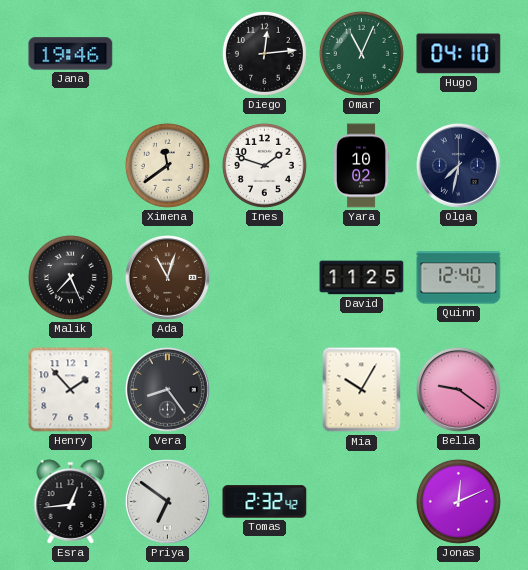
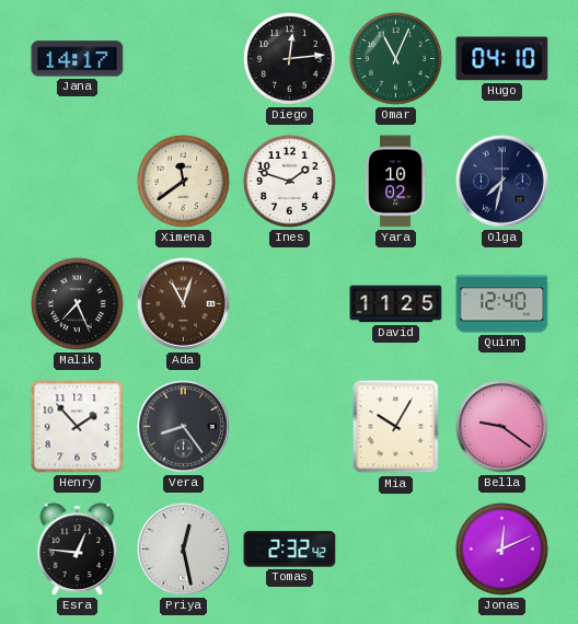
Jana: 19:46 -> 14:17
Esra: 12:44 -> 12:46
Priya: 6:51 -> 12:28
